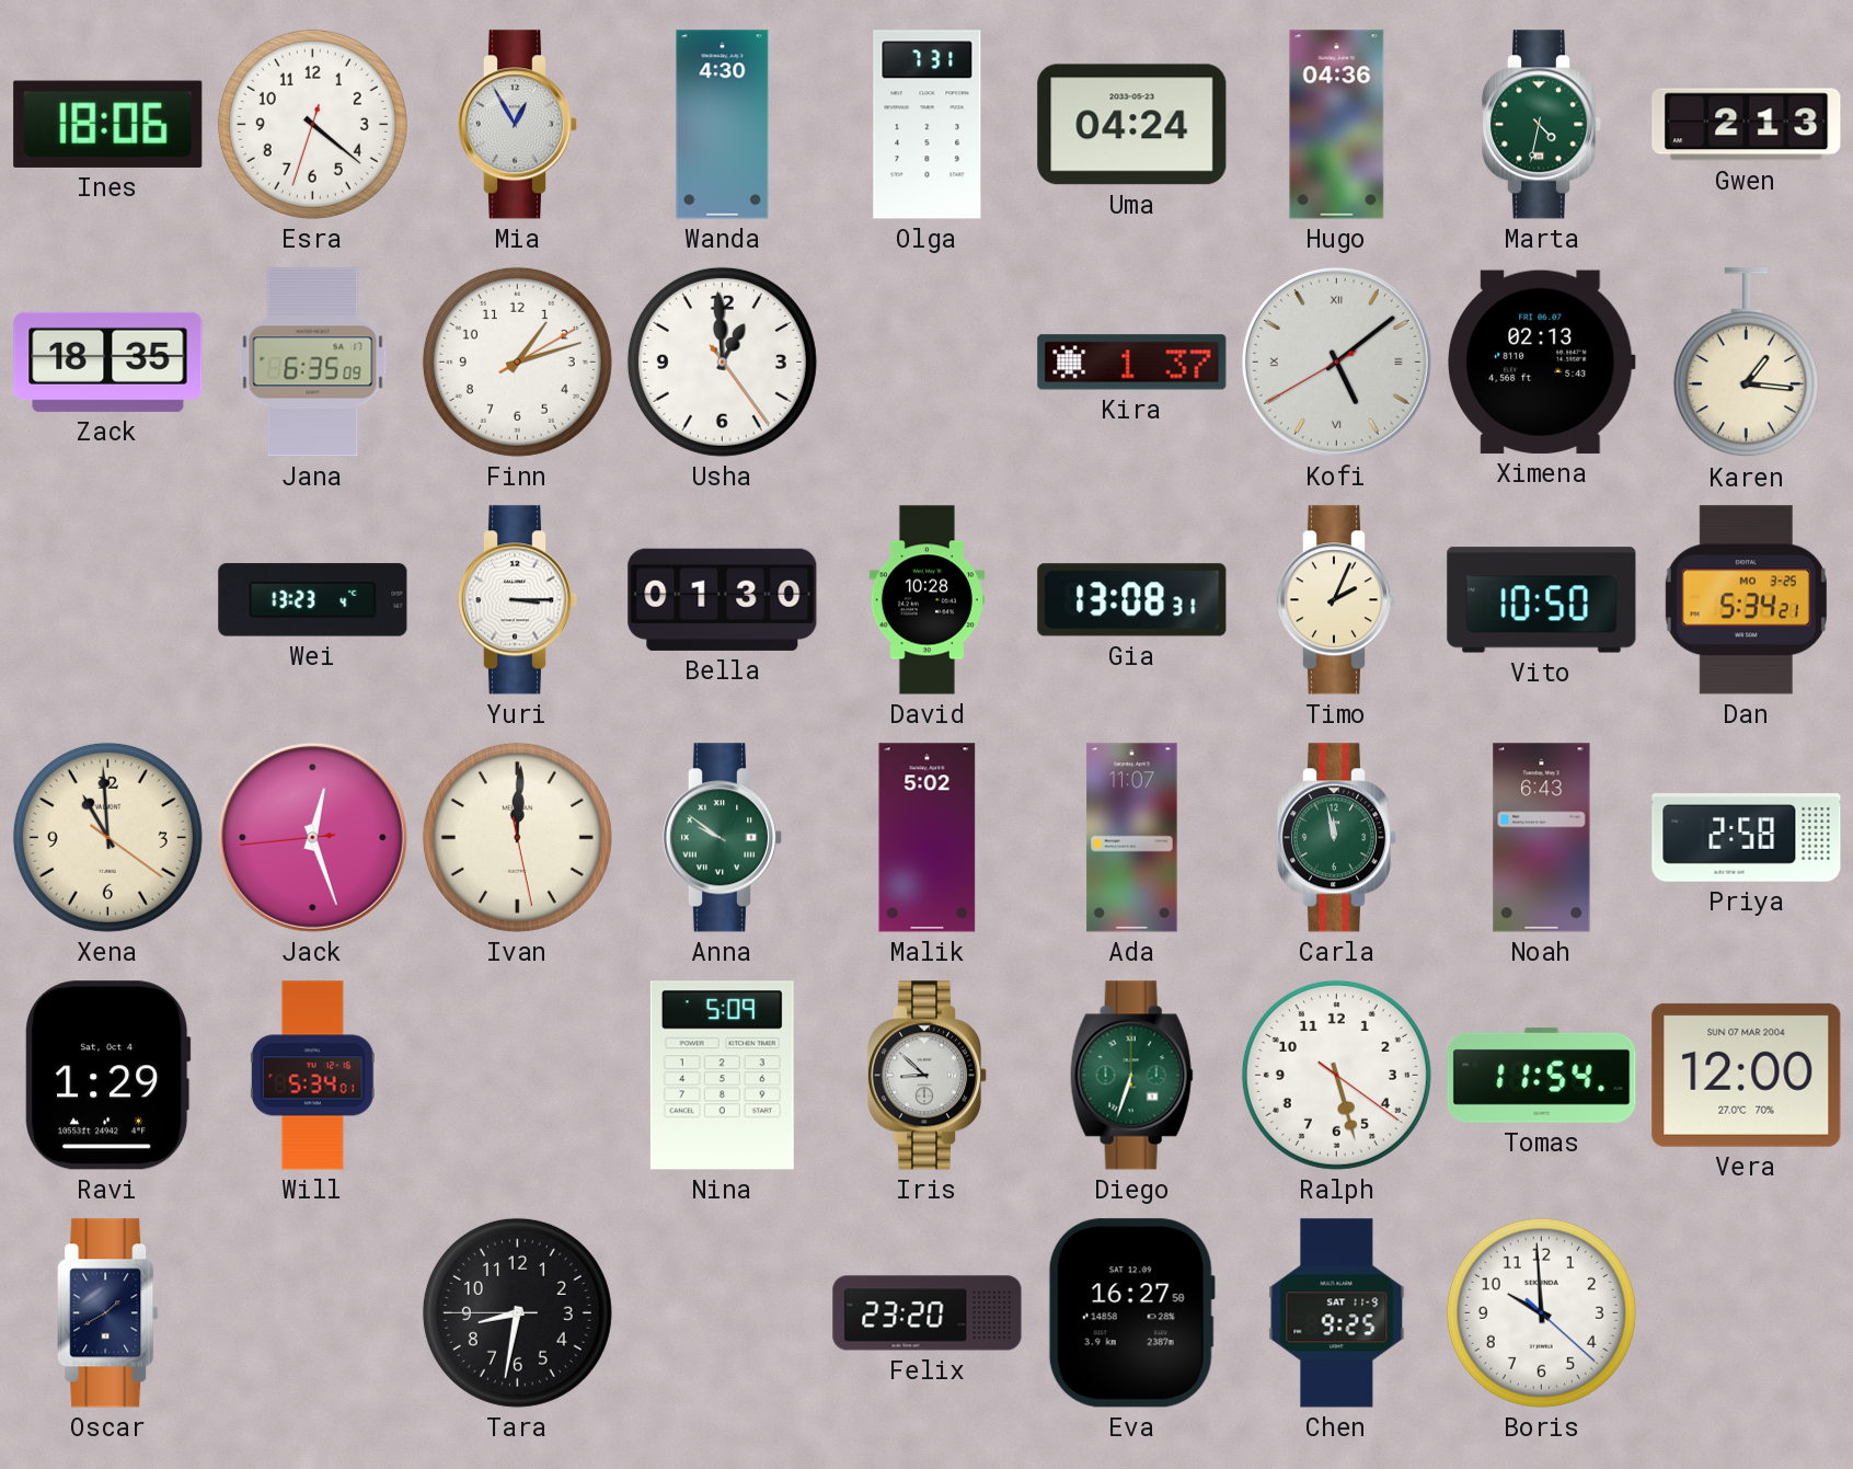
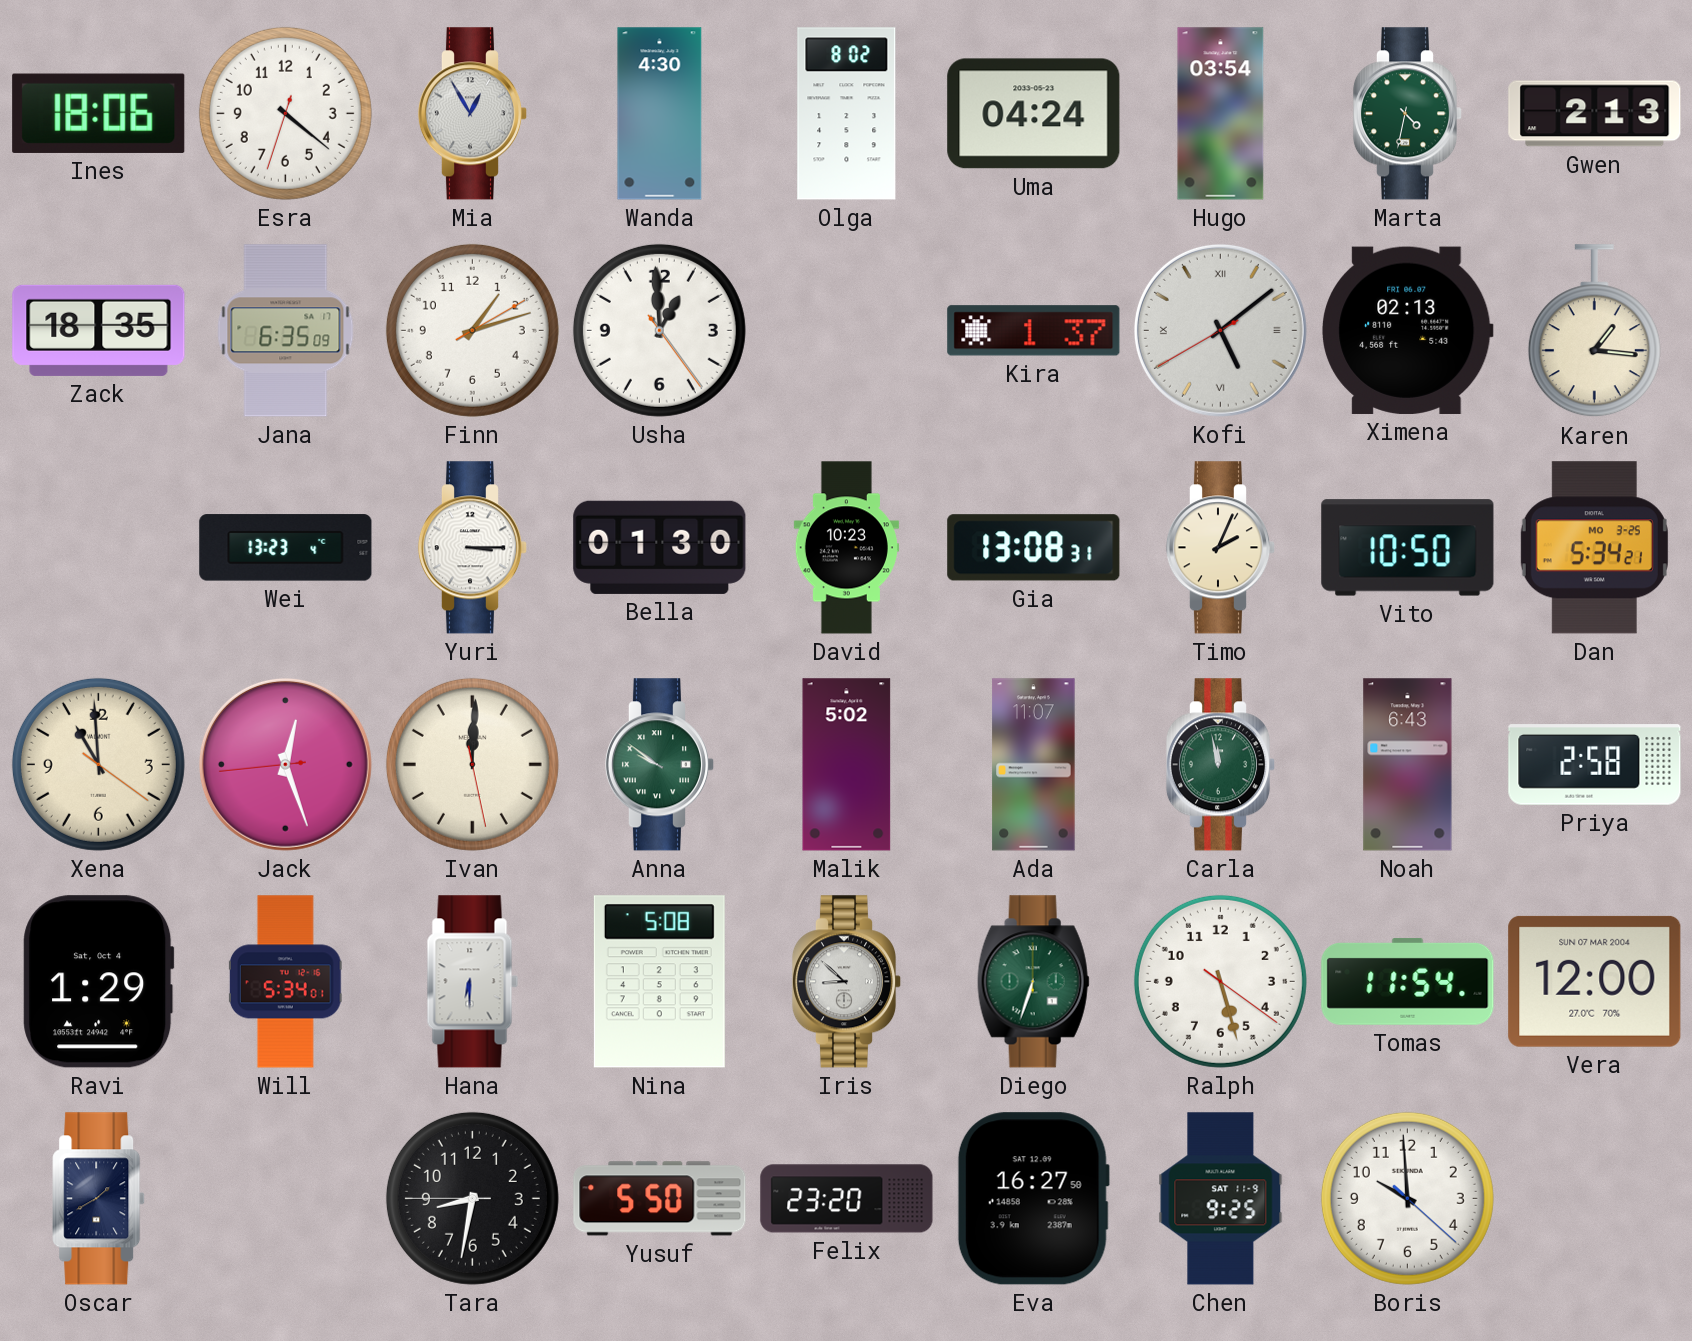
Olga: 7:31 -> 8:02
Hugo: 04:36 -> 03:54
David: 10:28 -> 10:23
Hana: none -> 6:30
Nina: 5:09 -> 5:08
Yusuf: none -> 5:50
